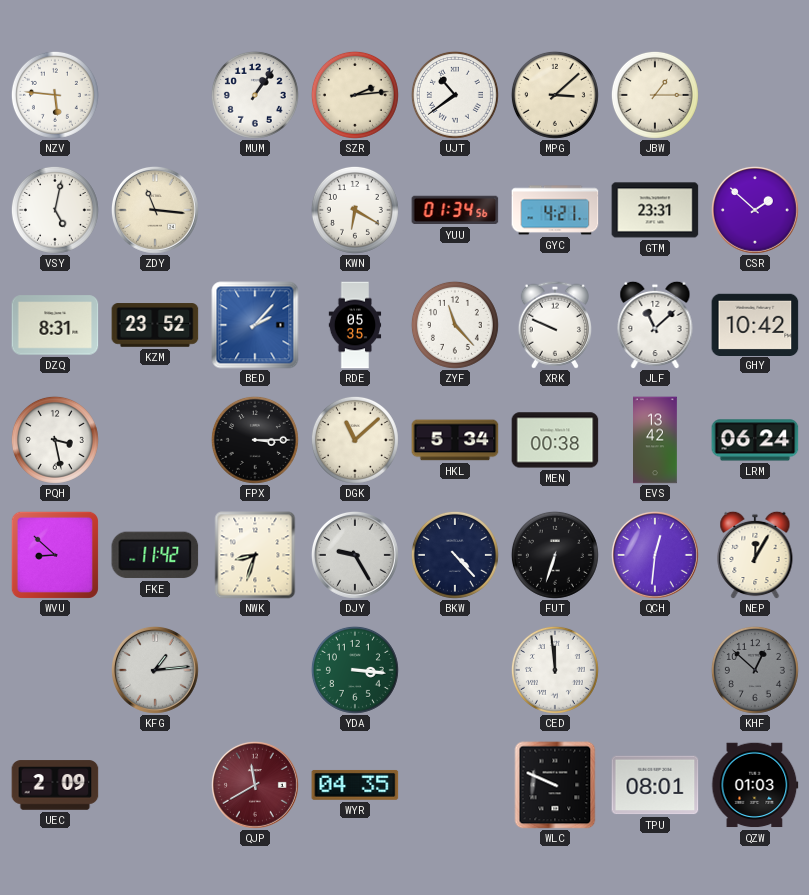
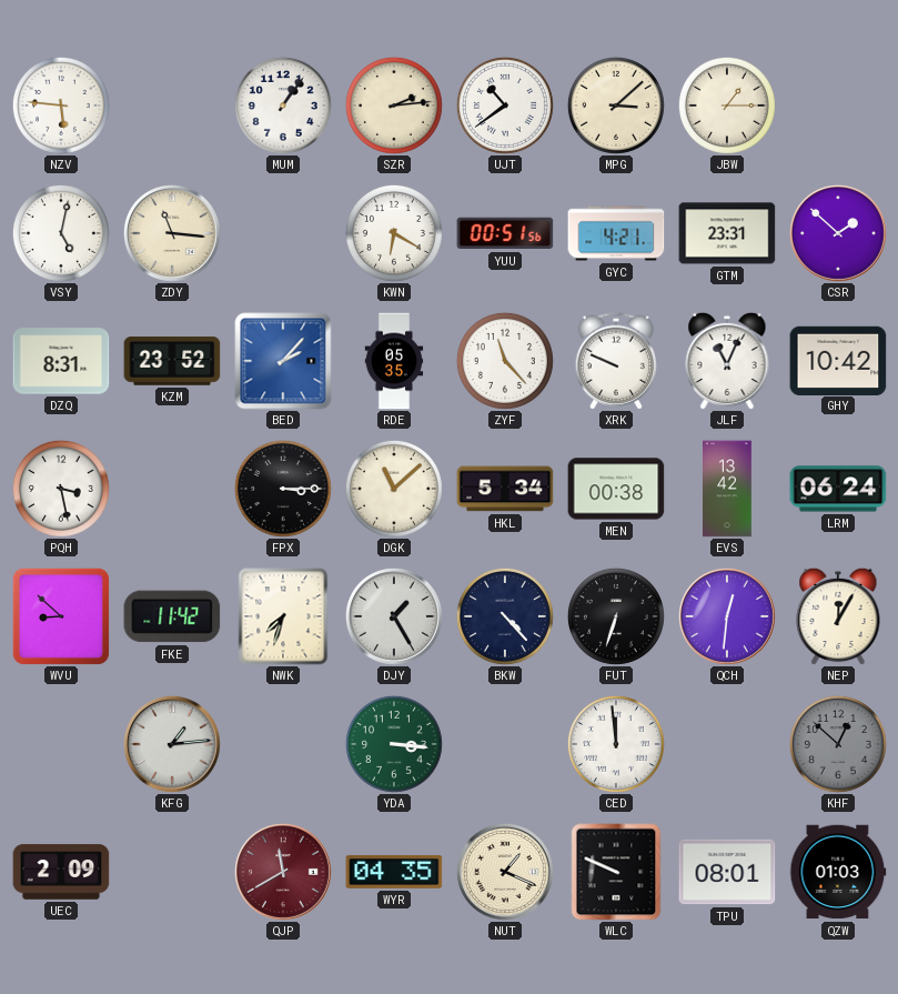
YUU: 01:34 -> 00:51
JLF: 11:08 -> 11:04
NWK: 8:33 -> 7:33
DJY: 9:25 -> 1:25
NUT: none -> 1:19
